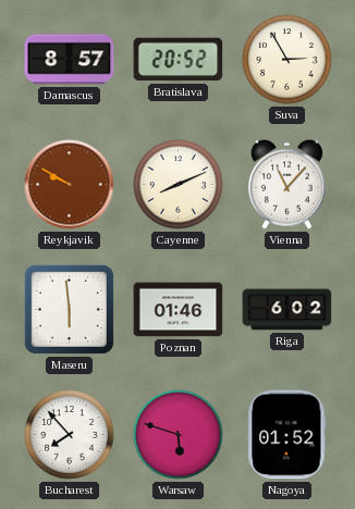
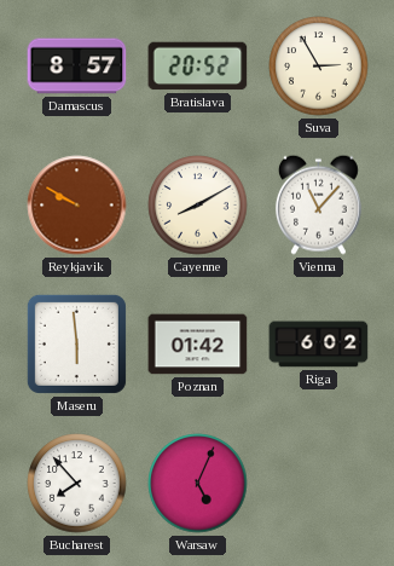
Cayenne: 8:11 -> 8:10
Poznan: 01:46 -> 01:42
Warsaw: 5:48 -> 5:04
Nagoya: 01:52 -> none
